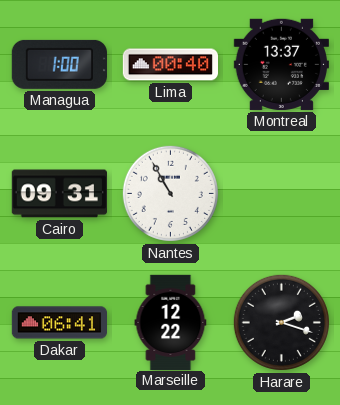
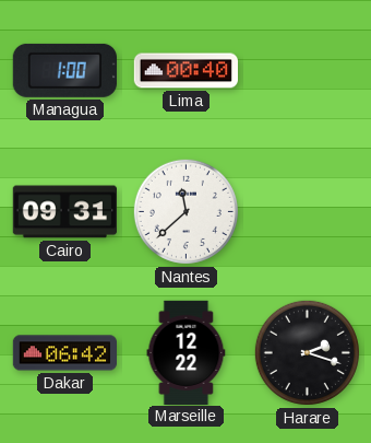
Montreal: 13:37 -> none
Nantes: 10:55 -> 11:38
Dakar: 06:41 -> 06:42
